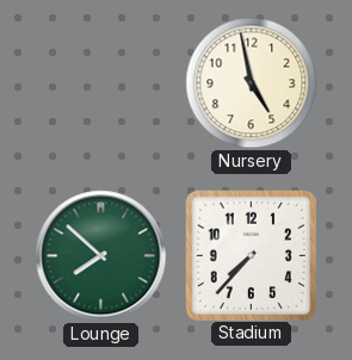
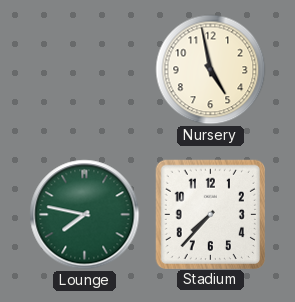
Lounge: 7:52 -> 7:47
